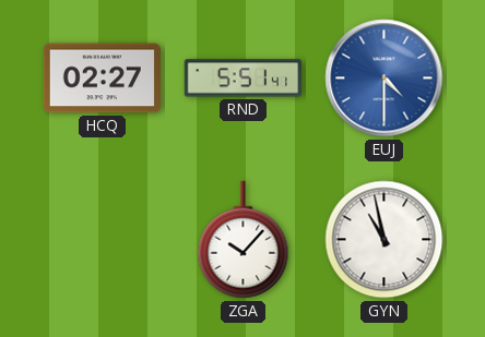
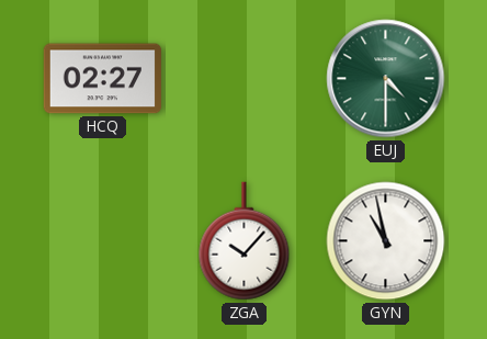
RND: 5:51 -> none
EUJ dial: blue -> green
